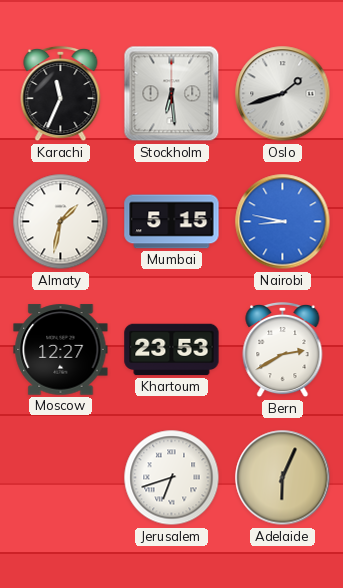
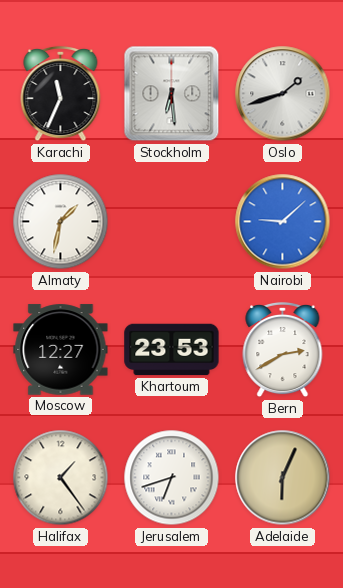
Mumbai: 5:15 -> none
Nairobi: 8:47 -> 9:08
Halifax: none -> 1:24
